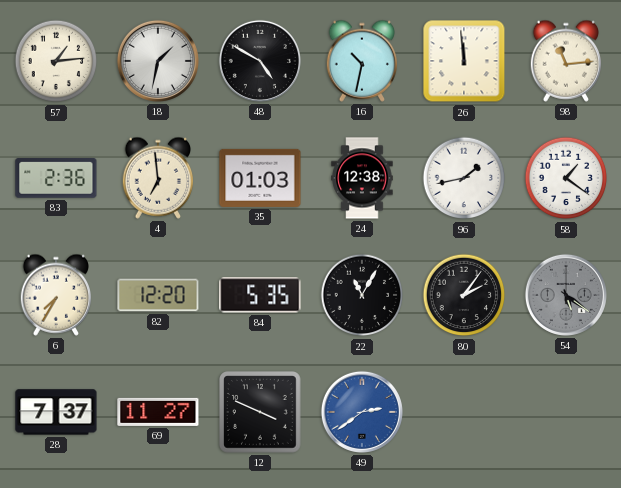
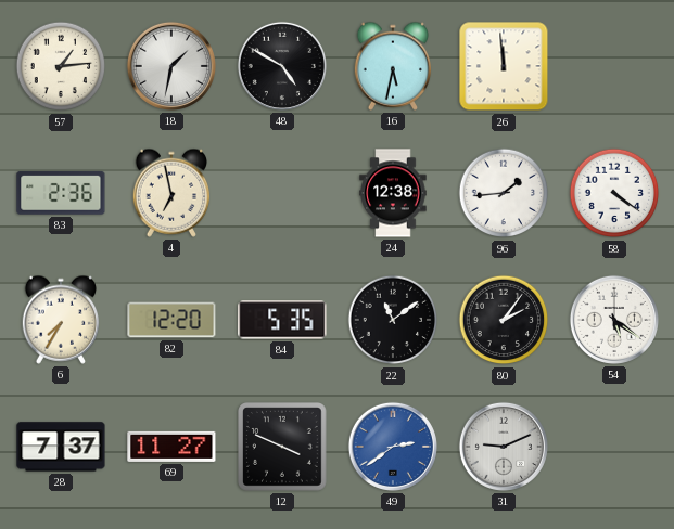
16: 10:32 -> 5:32
98: 11:14 -> none
4: 6:59 -> 6:58
35: 01:03 -> none
96: 1:43 -> 1:44
58: 1:21 -> 4:21
22: 11:05 -> 11:09
54 dial: grey -> white
31: none -> 9:11
